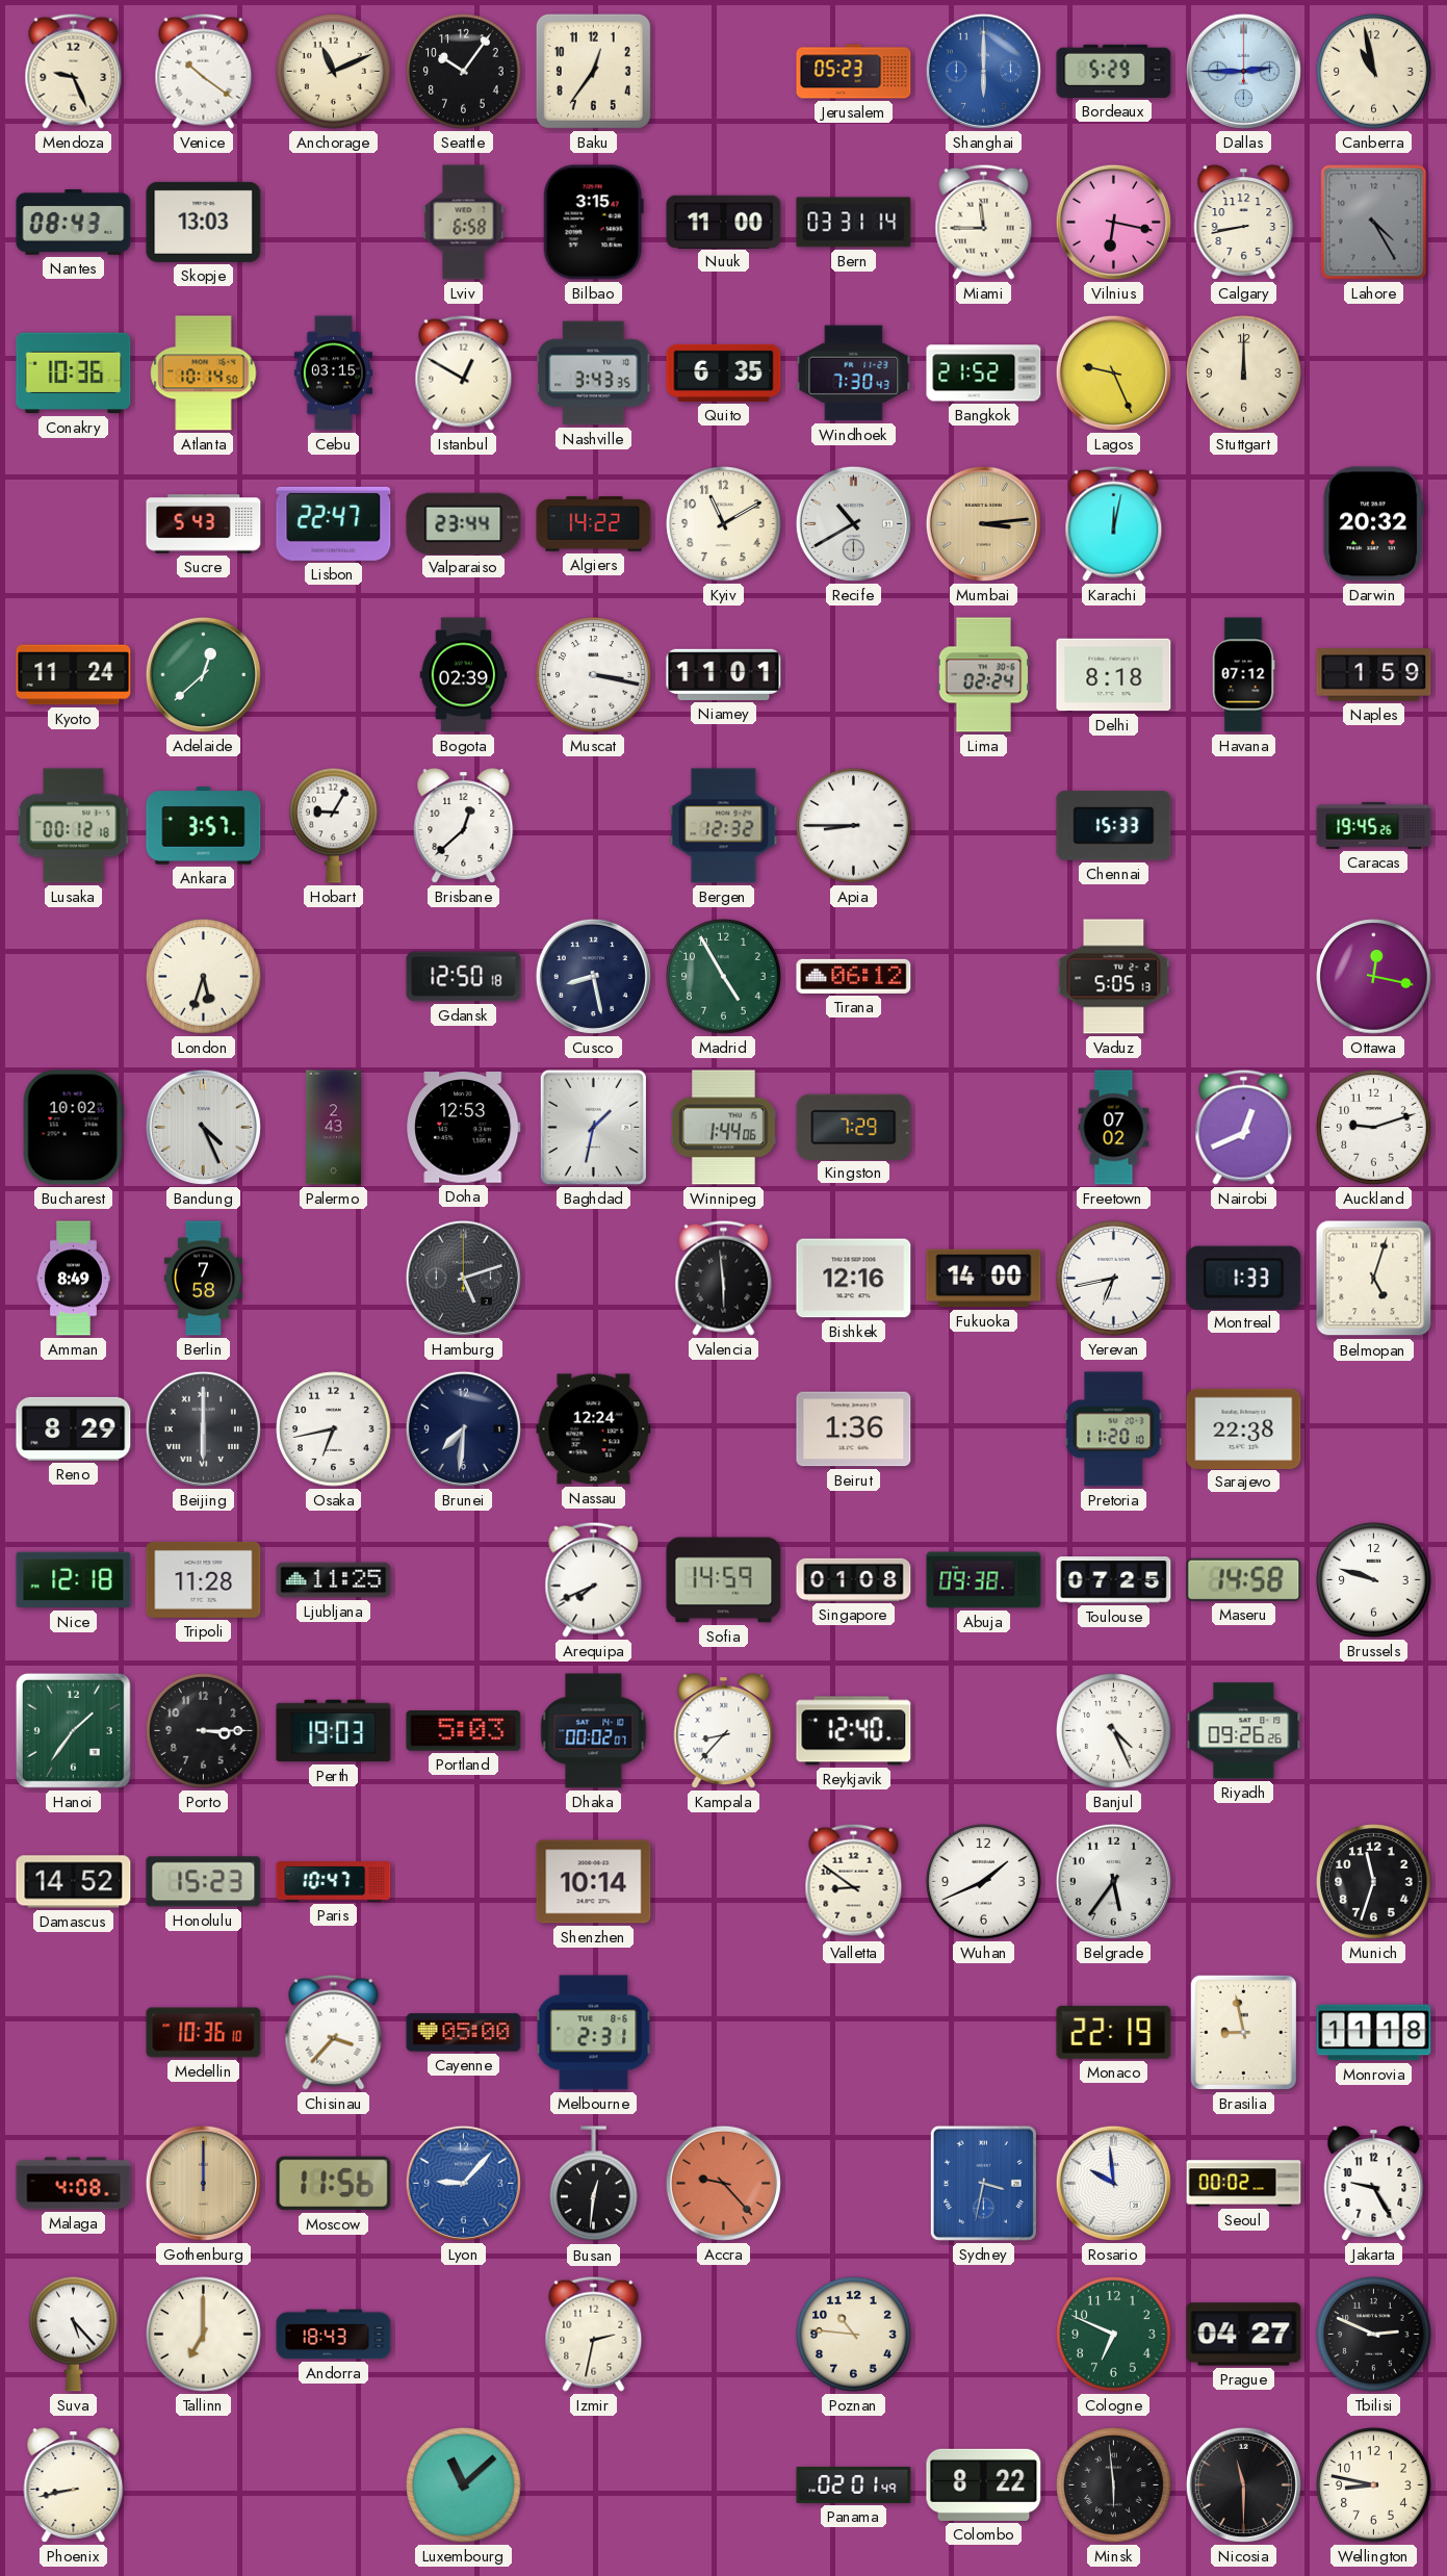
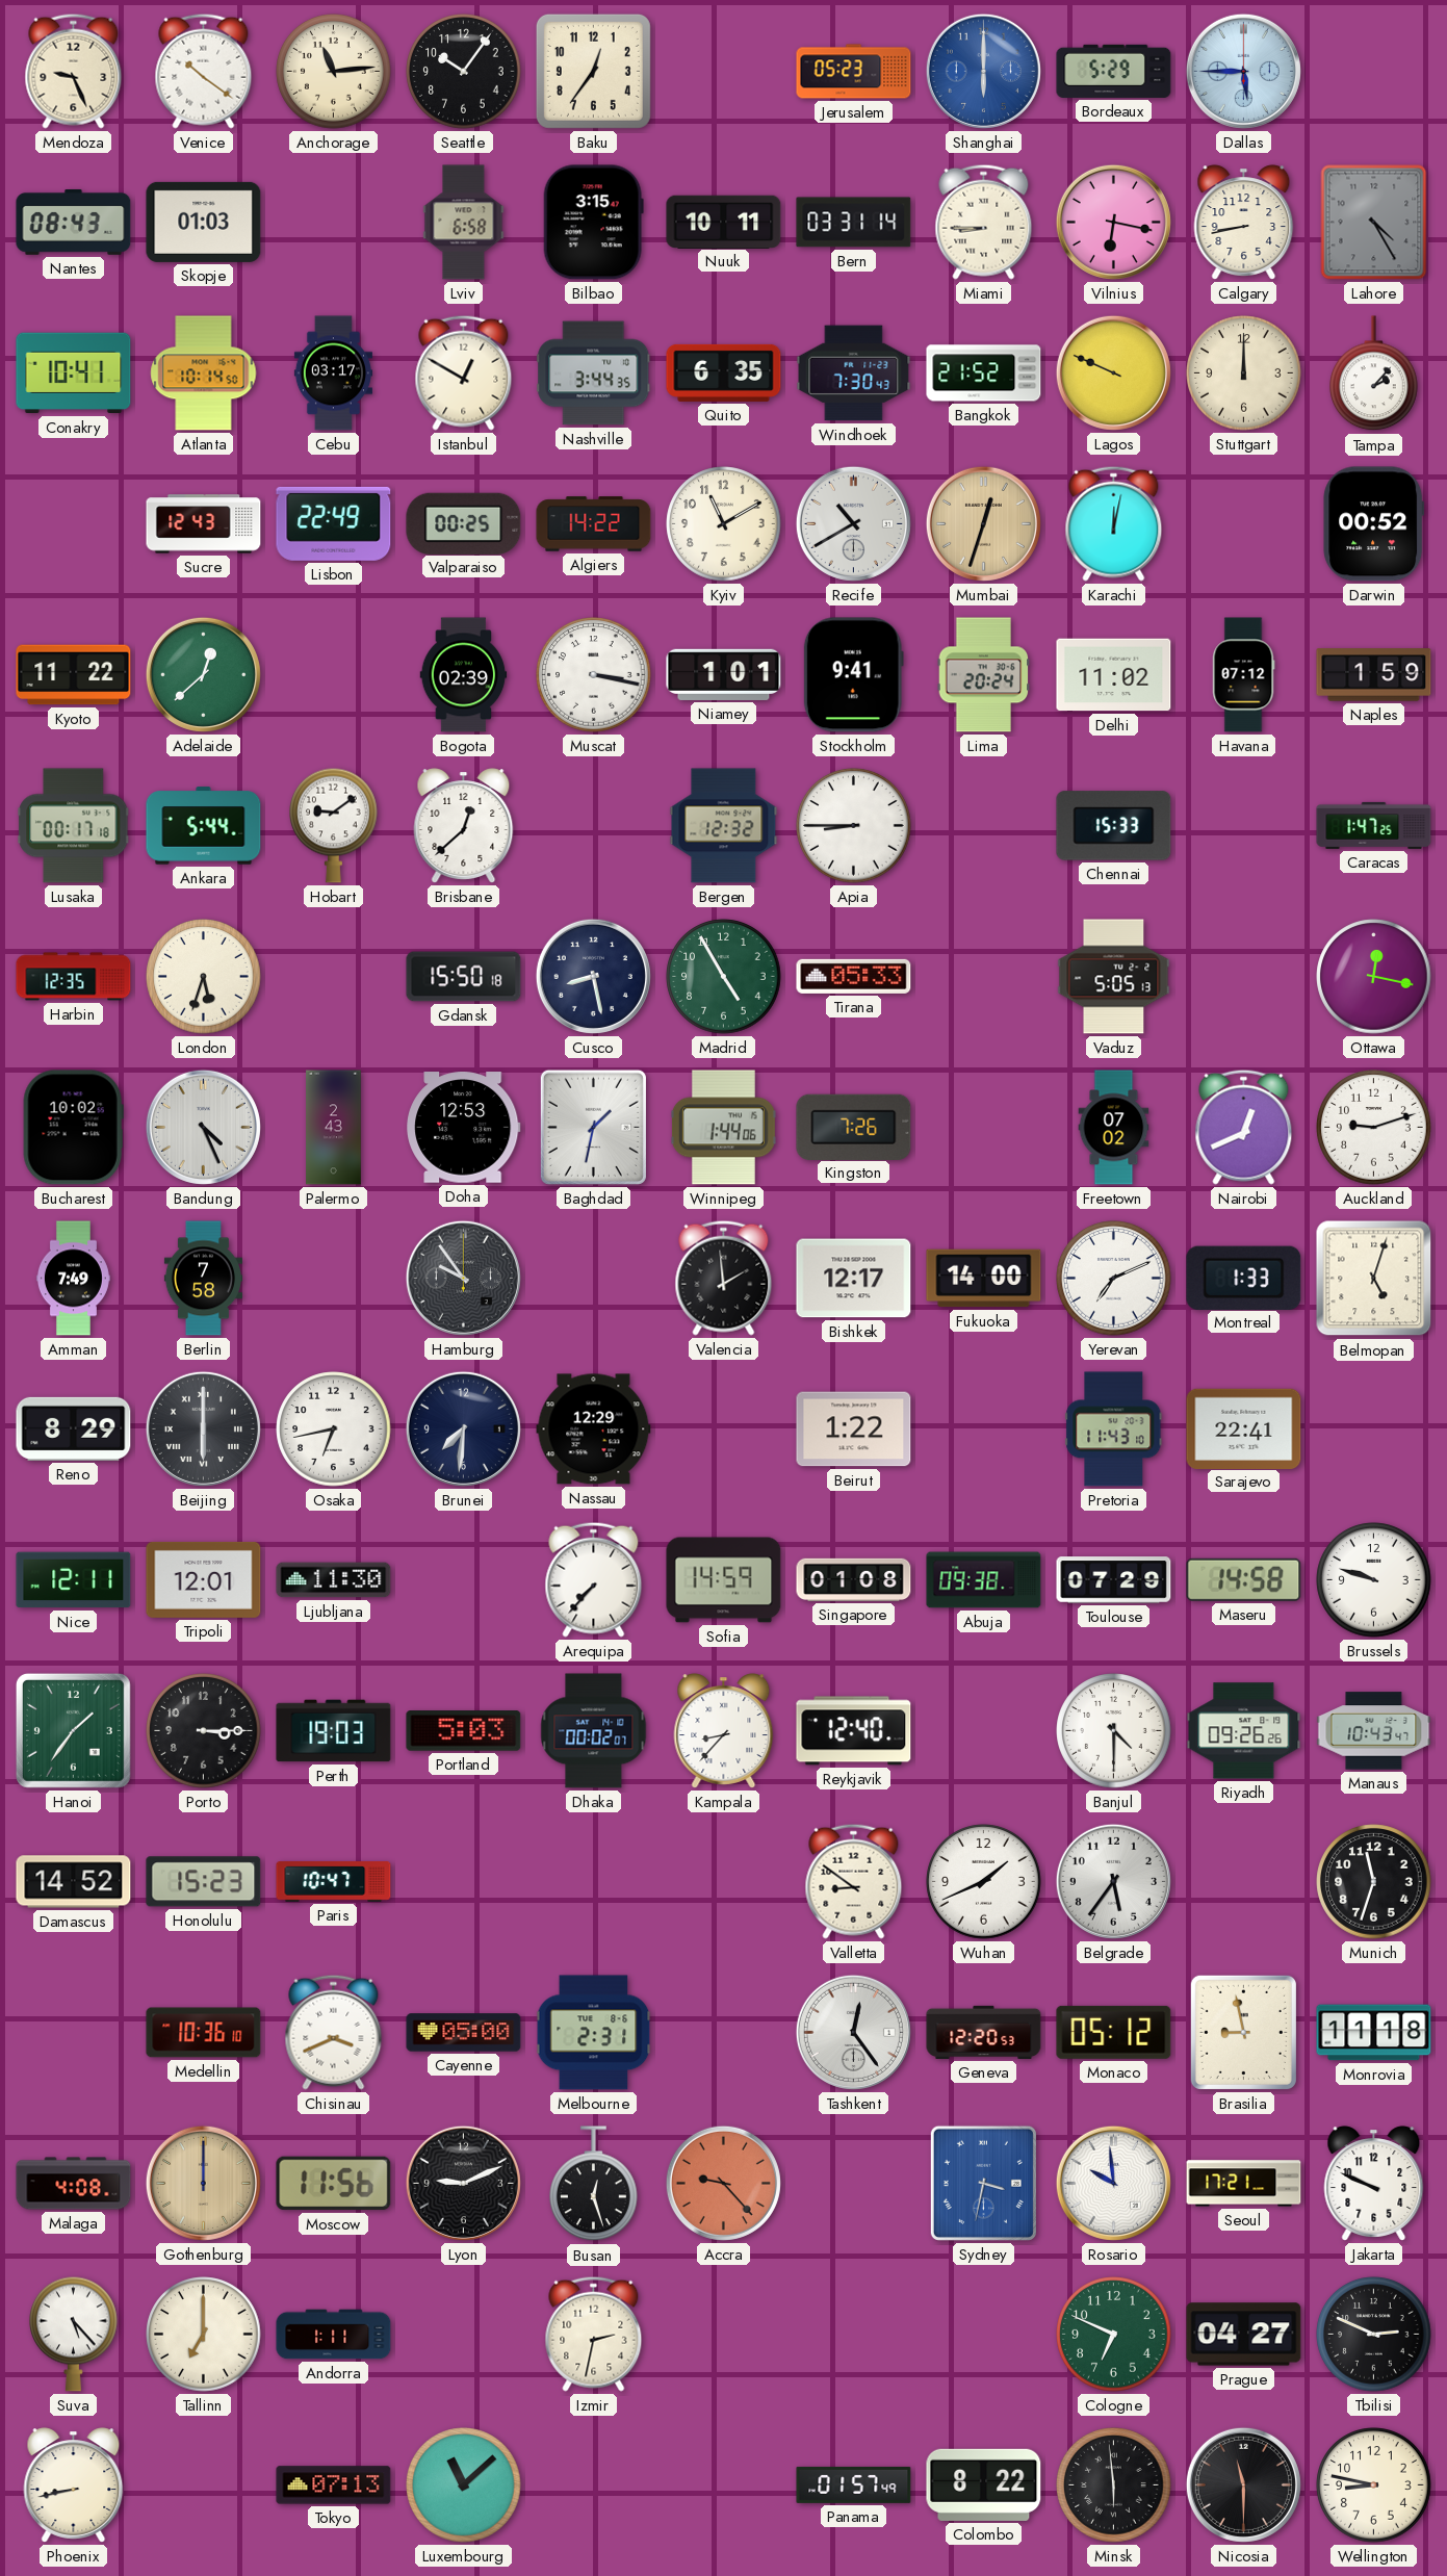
Anchorage: 11:11 -> 11:14
Dallas: 2:45 -> 5:45
Canberra: 10:58 -> none
Skopje: 13:03 -> 01:03
Nuuk: 11:00 -> 10:11
Miami: 11:45 -> 8:45
Conakry: 10:36 -> 10:41
Cebu: 03:15 -> 03:17
Nashville: 3:43 -> 3:44
Lagos: 9:26 -> 9:49
Tampa: none -> 2:07
Sucre: 5:43 -> 12:43
Lisbon: 22:47 -> 22:49
Valparaiso: 23:44 -> 00:25
Mumbai: 3:14 -> 12:33
Darwin: 20:32 -> 00:52
Kyoto: 11:24 -> 11:22
Niamey: 11:01 -> 1:01
Stockholm: none -> 9:41
Lima: 02:24 -> 20:24
Delhi: 8:18 -> 11:02
Lusaka: 00:12 -> 00:17
Ankara: 3:57 -> 5:44
Hobart: 9:05 -> 9:09
Caracas: 19:45 -> 1:47
Harbin: none -> 12:35
Gdansk: 12:50 -> 15:50
Tirana: 06:12 -> 05:33
Kingston: 7:29 -> 7:26
Amman: 8:49 -> 7:49
Hamburg: 5:12 -> 9:54
Valencia: 5:59 -> 1:59
Bishkek: 12:16 -> 12:17
Yerevan: 6:43 -> 7:11
Nassau: 12:24 -> 12:29
Beirut: 1:36 -> 1:22
Pretoria: 11:20 -> 11:43
Sarajevo: 22:38 -> 22:41
Nice: 12:18 -> 12:11
Tripoli: 11:28 -> 12:01
Ljubljana: 11:25 -> 11:30
Arequipa: 7:41 -> 7:37
Toulouse: 07:25 -> 07:29
Banjul: 4:26 -> 4:30
Manaus: none -> 10:43
Shenzhen: 10:14 -> none
Chisinau: 3:37 -> 3:41
Tashkent: none -> 12:24
Geneva: none -> 12:20
Monaco: 22:19 -> 05:12
Lyon: 9:07 -> 9:11
Lyon dial: blue -> black
Busan: 12:31 -> 12:27
Seoul: 00:02 -> 17:21
Jakarta: 9:25 -> 9:49
Andorra: 18:43 -> 1:11
Poznan: 10:46 -> none
Tokyo: none -> 07:13
Panama: 02:01 -> 01:57
